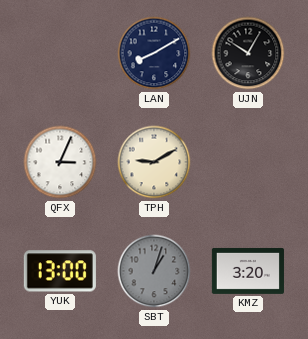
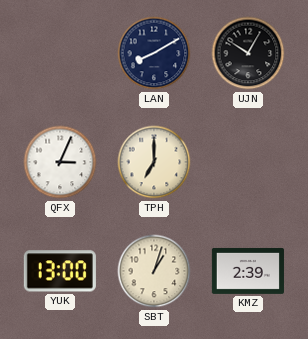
TPH: 9:10 -> 7:00
SBT dial: grey -> cream
KMZ: 3:20 -> 2:39
